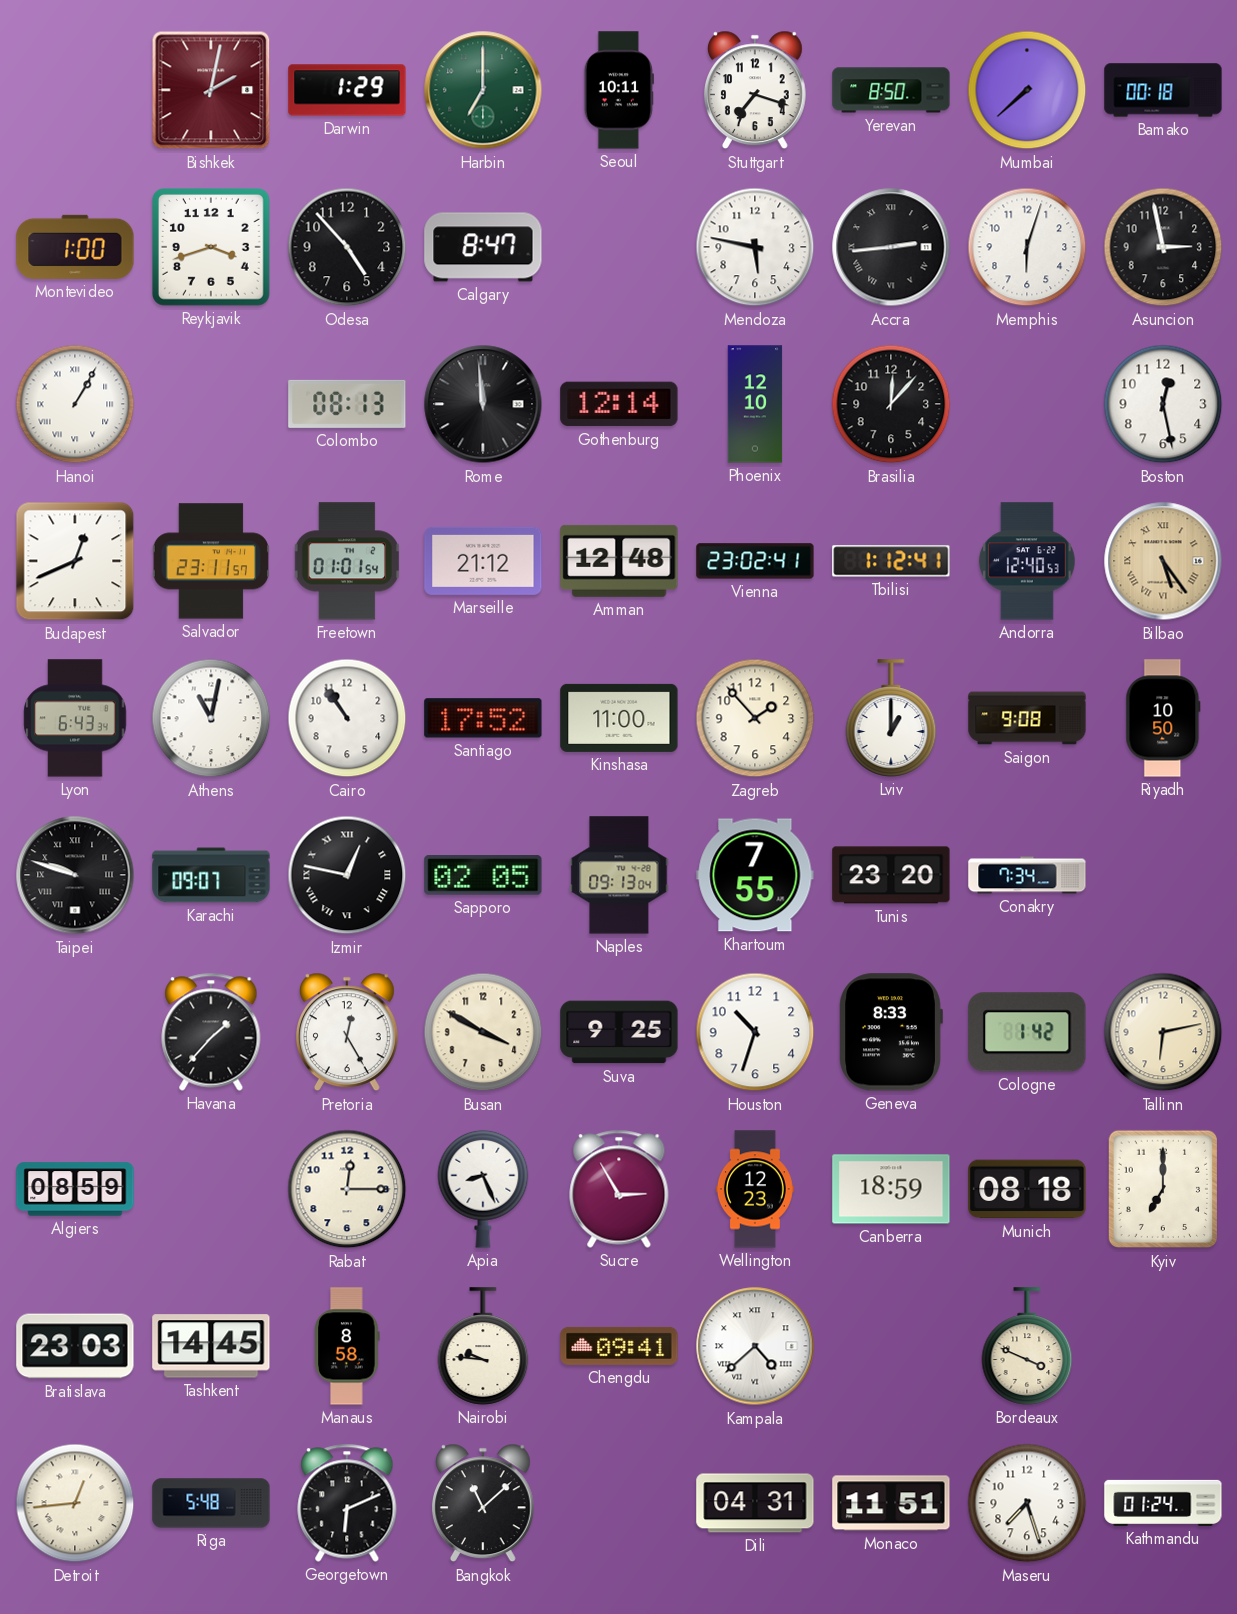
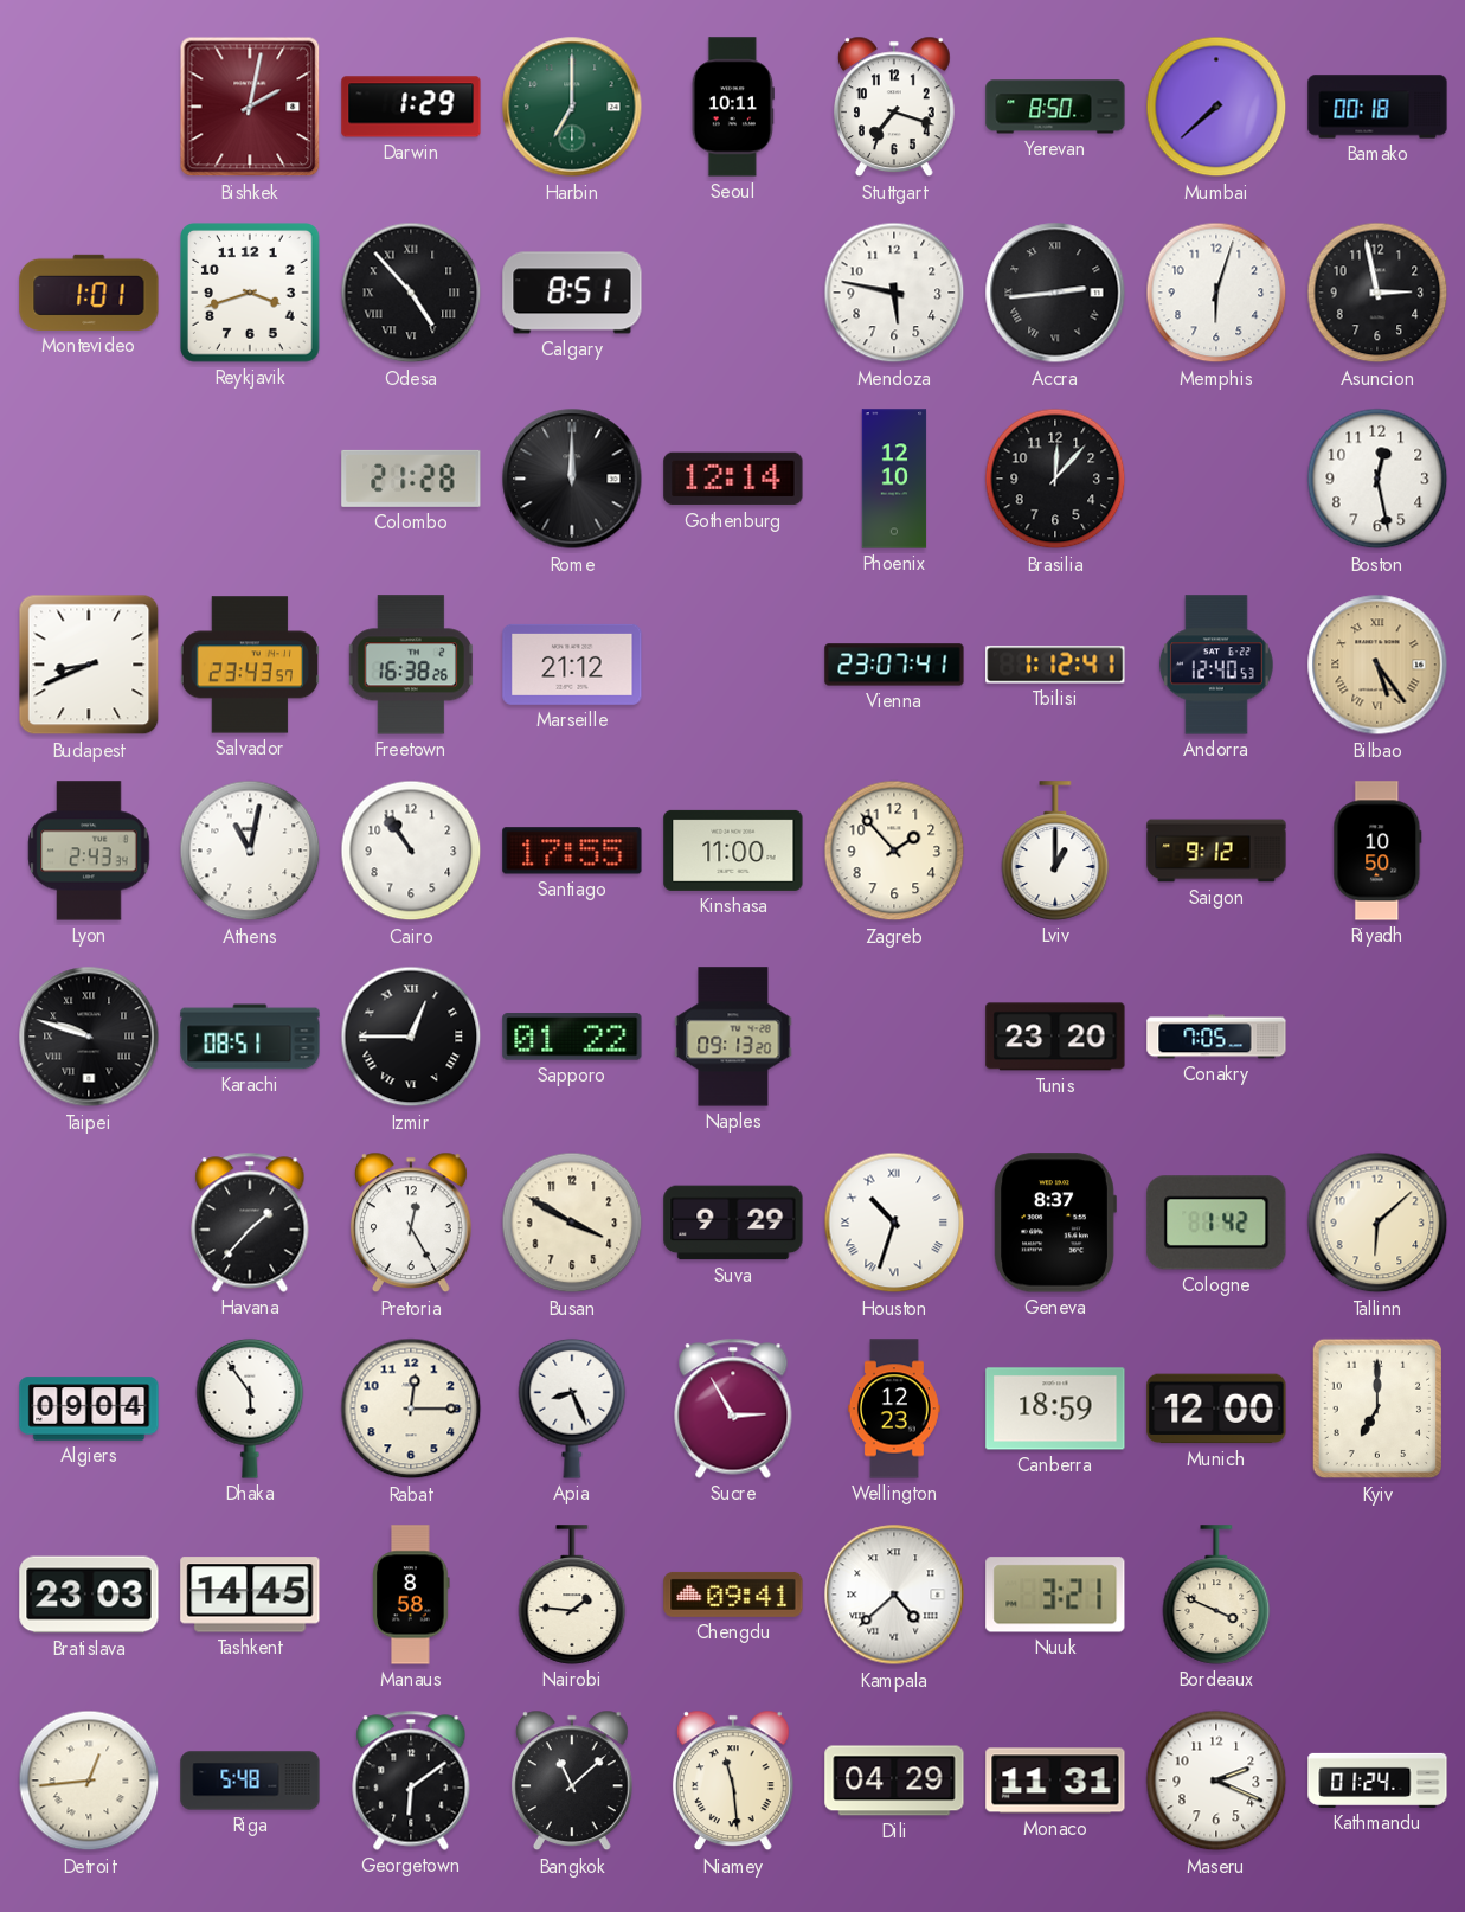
Montevideo: 1:00 -> 1:01
Odesa numerals: Arabic -> Roman
Calgary: 8:47 -> 8:51
Hanoi: 1:05 -> none
Colombo: 08:13 -> 21:28
Rome: 11:59 -> 12:00
Budapest: 12:41 -> 8:41
Salvador: 23:11 -> 23:43
Freetown: 01:01 -> 16:38
Amman: 12:48 -> none
Vienna: 23:02 -> 23:07
Lyon: 6:43 -> 2:43
Santiago: 17:52 -> 17:55
Saigon: 9:08 -> 9:12
Karachi: 09:07 -> 08:51
Izmir: 12:47 -> 12:45
Sapporo: 02:05 -> 01:22
Naples: 09:13:04 -> 09:13:20
Khartoum: 7:55 -> none
Conakry: 7:34 -> 7:05
Suva: 9:25 -> 9:29
Houston numerals: Arabic -> Roman
Geneva: 8:33 -> 8:37
Tallinn: 6:13 -> 6:08
Algiers: 08:59 -> 09:04
Dhaka: none -> 5:54
Munich: 08:18 -> 12:00
Nairobi: 9:46 -> 1:46
Nuuk: none -> 3:21
Georgetown: 6:11 -> 6:09
Niamey: none -> 11:29
Dili: 04:31 -> 04:29
Monaco: 11:51 -> 11:31
Maseru: 7:27 -> 2:19
